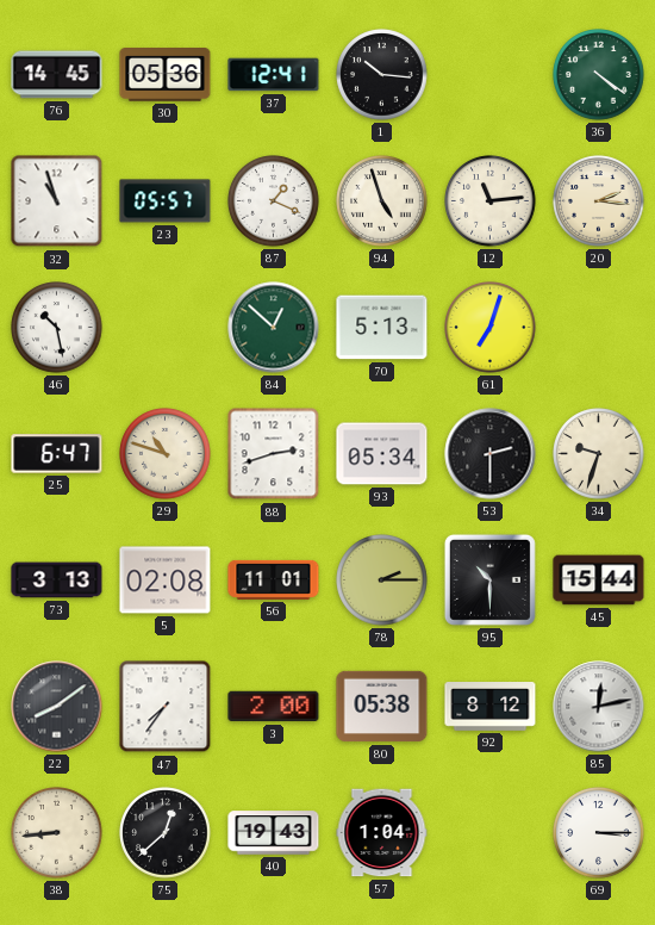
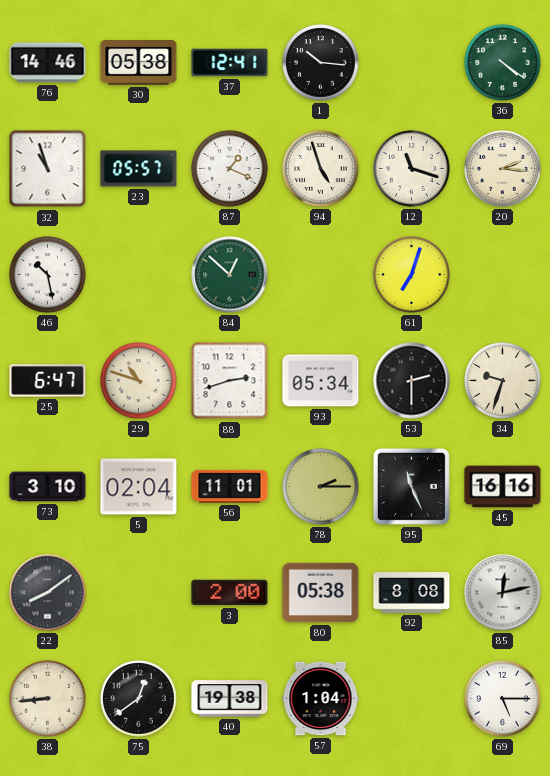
76: 14:45 -> 14:46
30: 05:36 -> 05:38
12: 11:14 -> 11:18
70: 5:13 -> none
73: 3:13 -> 3:10
5: 02:08 -> 02:04
95: 10:30 -> 11:26
45: 15:44 -> 16:16
47: 7:36 -> none
92: 8:12 -> 8:08
75: 12:38 -> 12:39
40: 19:43 -> 19:38
69: 3:15 -> 5:15
